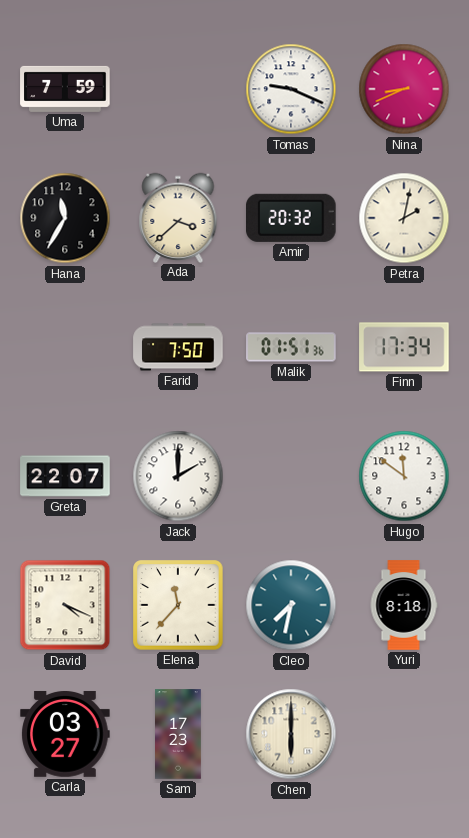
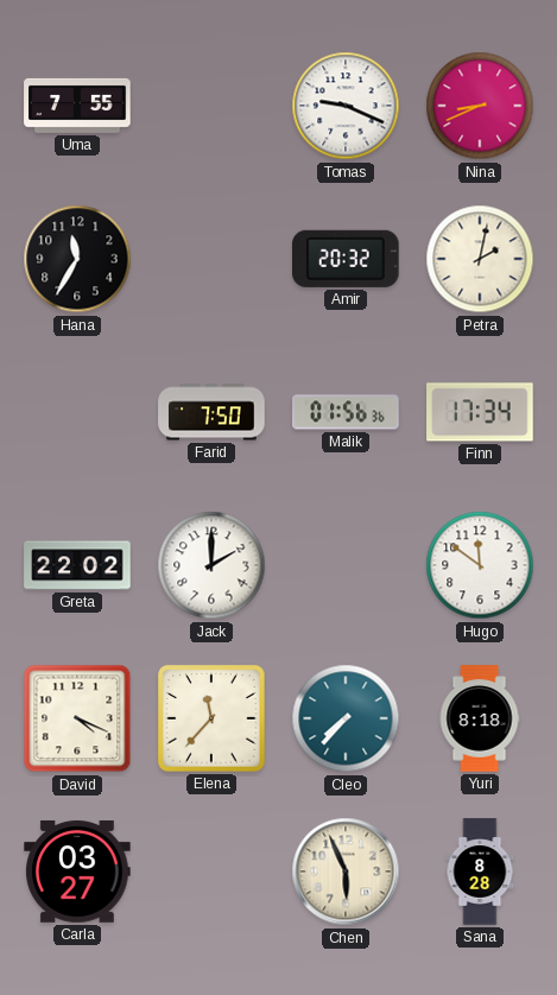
Uma: 7:59 -> 7:55
Ada: 3:38 -> none
Malik: 01:51 -> 01:56
Greta: 22:07 -> 22:02
Cleo: 7:32 -> 7:37
Sam: 17:23 -> none
Chen: 6:00 -> 5:56
Sana: none -> 8:28
